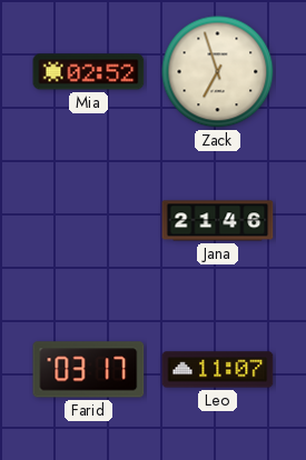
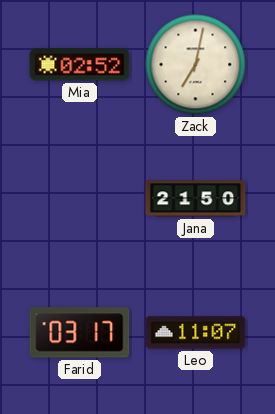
Zack: 6:57 -> 7:02
Jana: 21:46 -> 21:50
